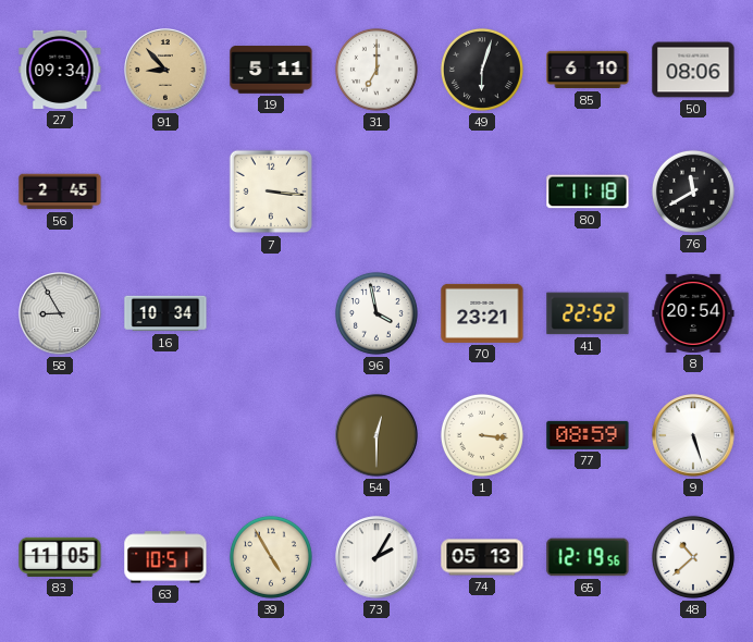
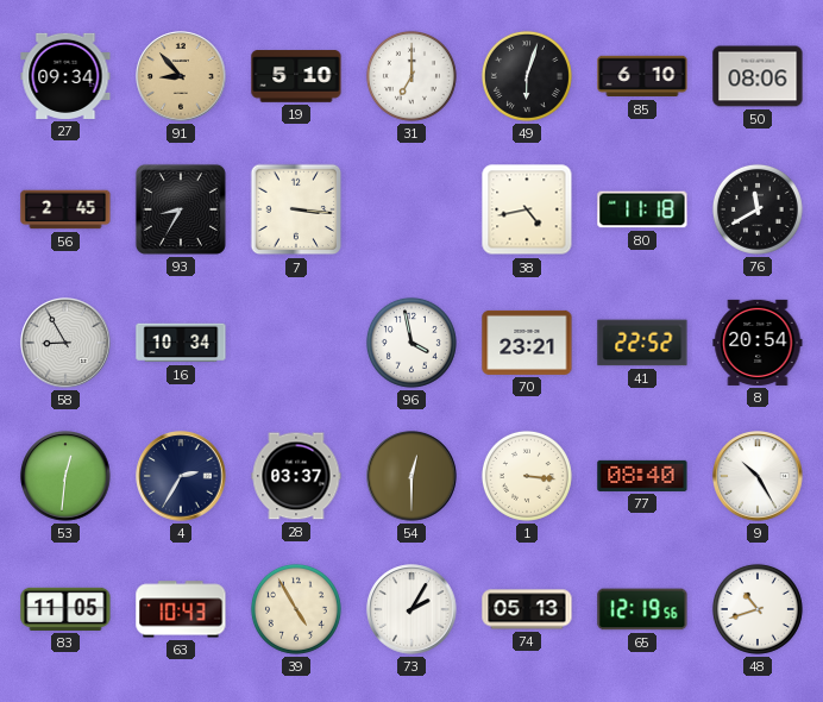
19: 5:11 -> 5:10
93: none -> 8:35
38: none -> 4:43
53: none -> 12:31
4: none -> 2:35
28: none -> 03:37
77: 08:59 -> 08:40
9: 5:27 -> 10:25
63: 10:51 -> 10:43
48: 10:38 -> 10:42
